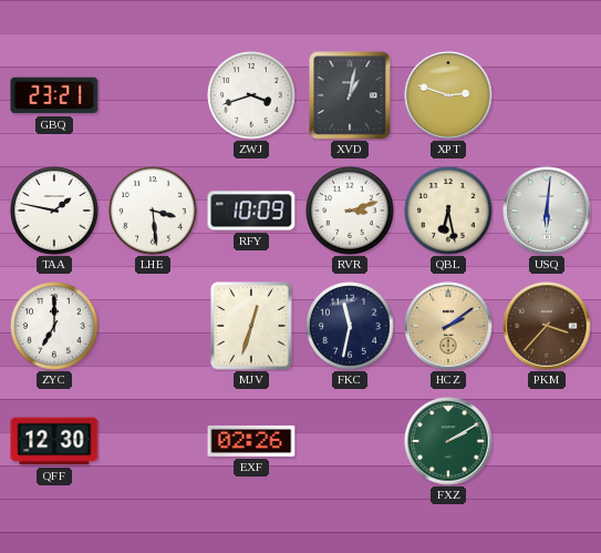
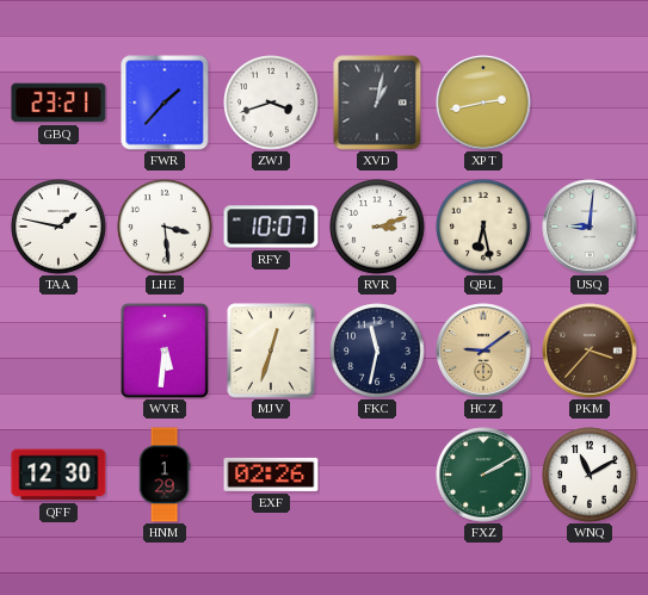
FWR: none -> 1:37
XPT: 2:48 -> 2:43
RFY: 10:09 -> 10:07
USQ: 6:01 -> 9:01
ZYC: 7:00 -> none
WVR: none -> 5:31
HCZ: 2:09 -> 9:09
HNM: none -> 1:29
WNQ: none -> 11:10
